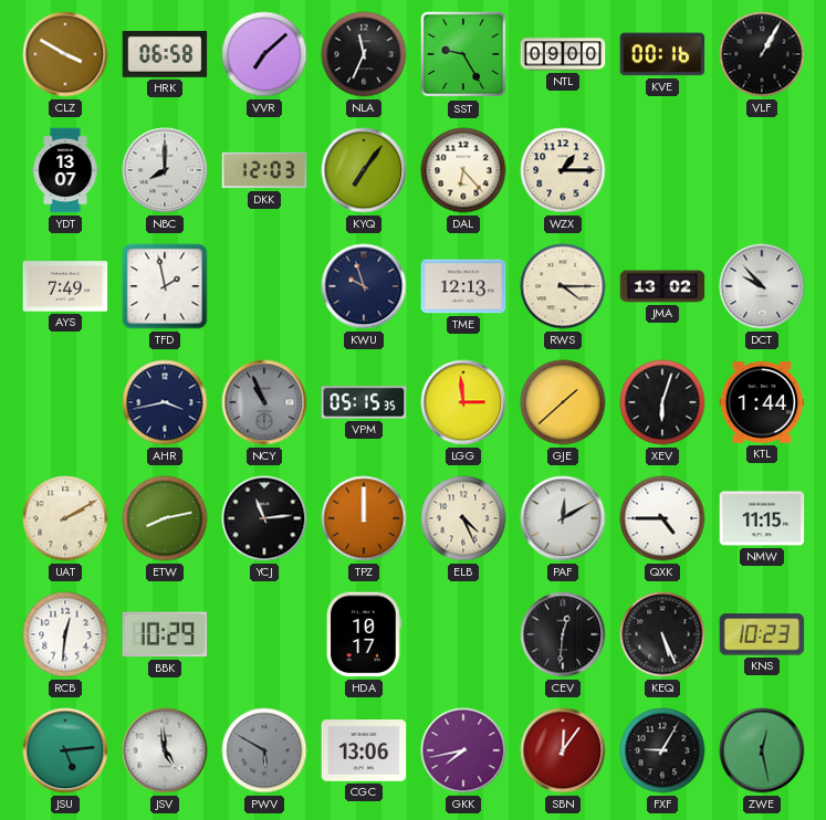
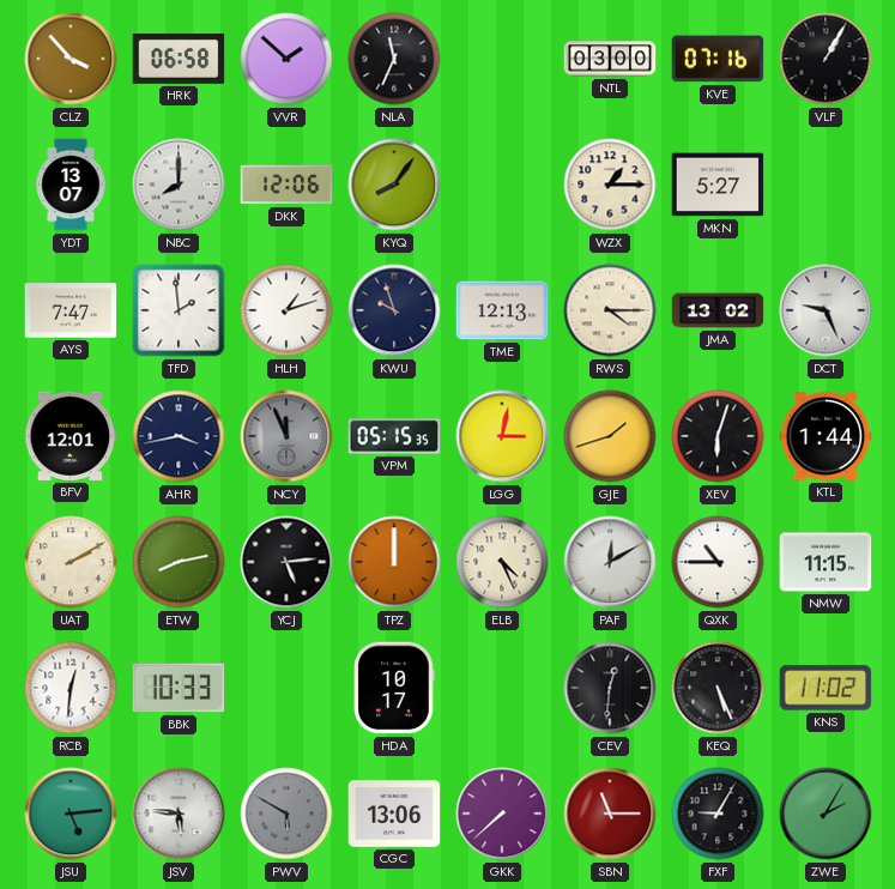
CLZ: 3:50 -> 3:53
VVR: 7:08 -> 1:52
SST: 9:25 -> none
NTL: 09:00 -> 03:00
KVE: 00:16 -> 07:16
DKK: 12:03 -> 12:06
KYQ: 7:06 -> 8:06
DAL: 6:23 -> none
MKN: none -> 5:27
AYS: 7:49 -> 7:47
TFD: 1:58 -> 1:59
HLH: none -> 1:12
DCT: 9:53 -> 9:26
BFV: none -> 12:01
NCY: 10:56 -> 11:56
LGG: 2:59 -> 3:02
GJE: 1:38 -> 1:42
YCJ: 11:14 -> 5:14
QXK: 4:45 -> 10:45
BBK: 10:29 -> 10:33
KNS: 10:23 -> 11:02
JSV: 4:59 -> 5:46
GKK: 7:43 -> 7:38
SBN: 12:06 -> 11:15
ZWE: 12:28 -> 2:05
